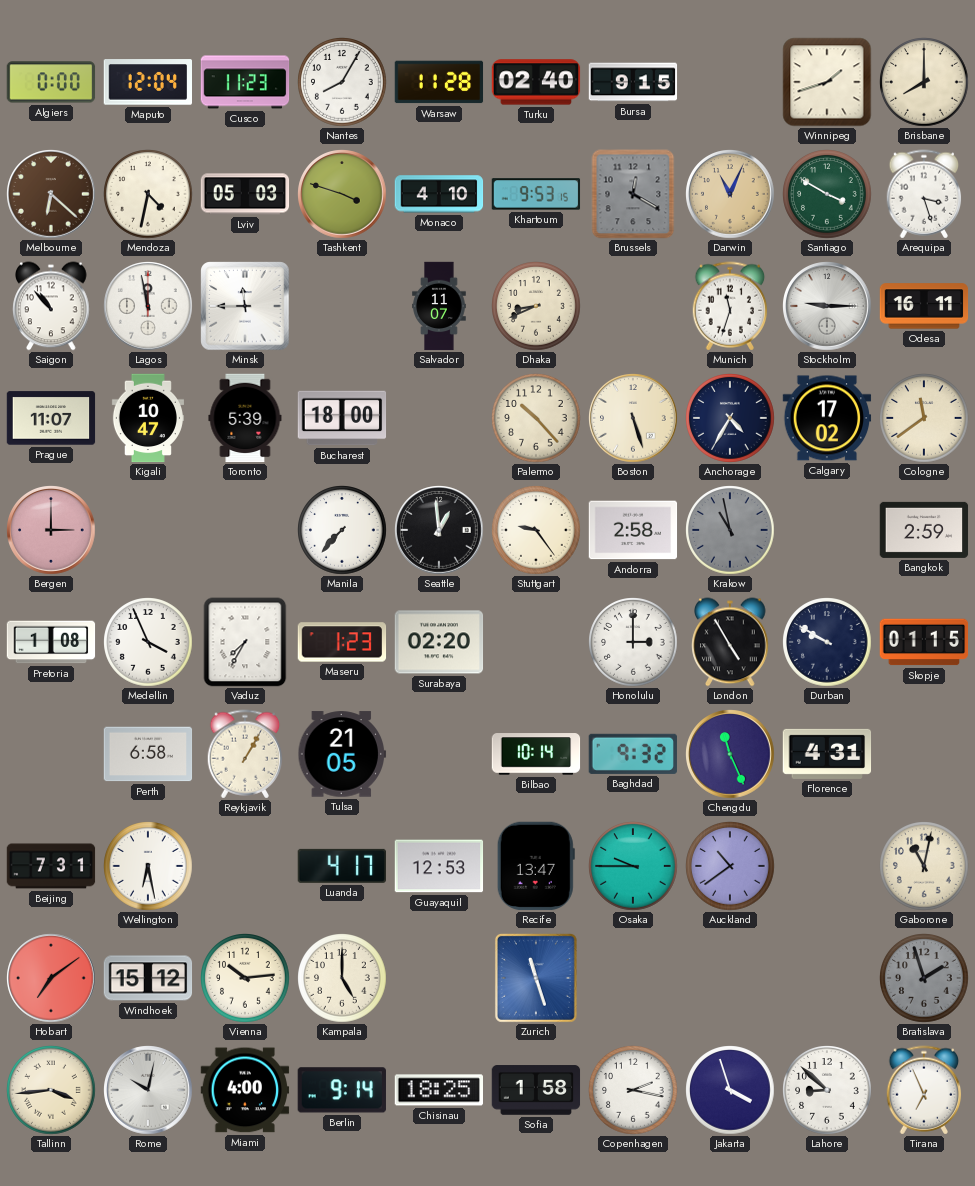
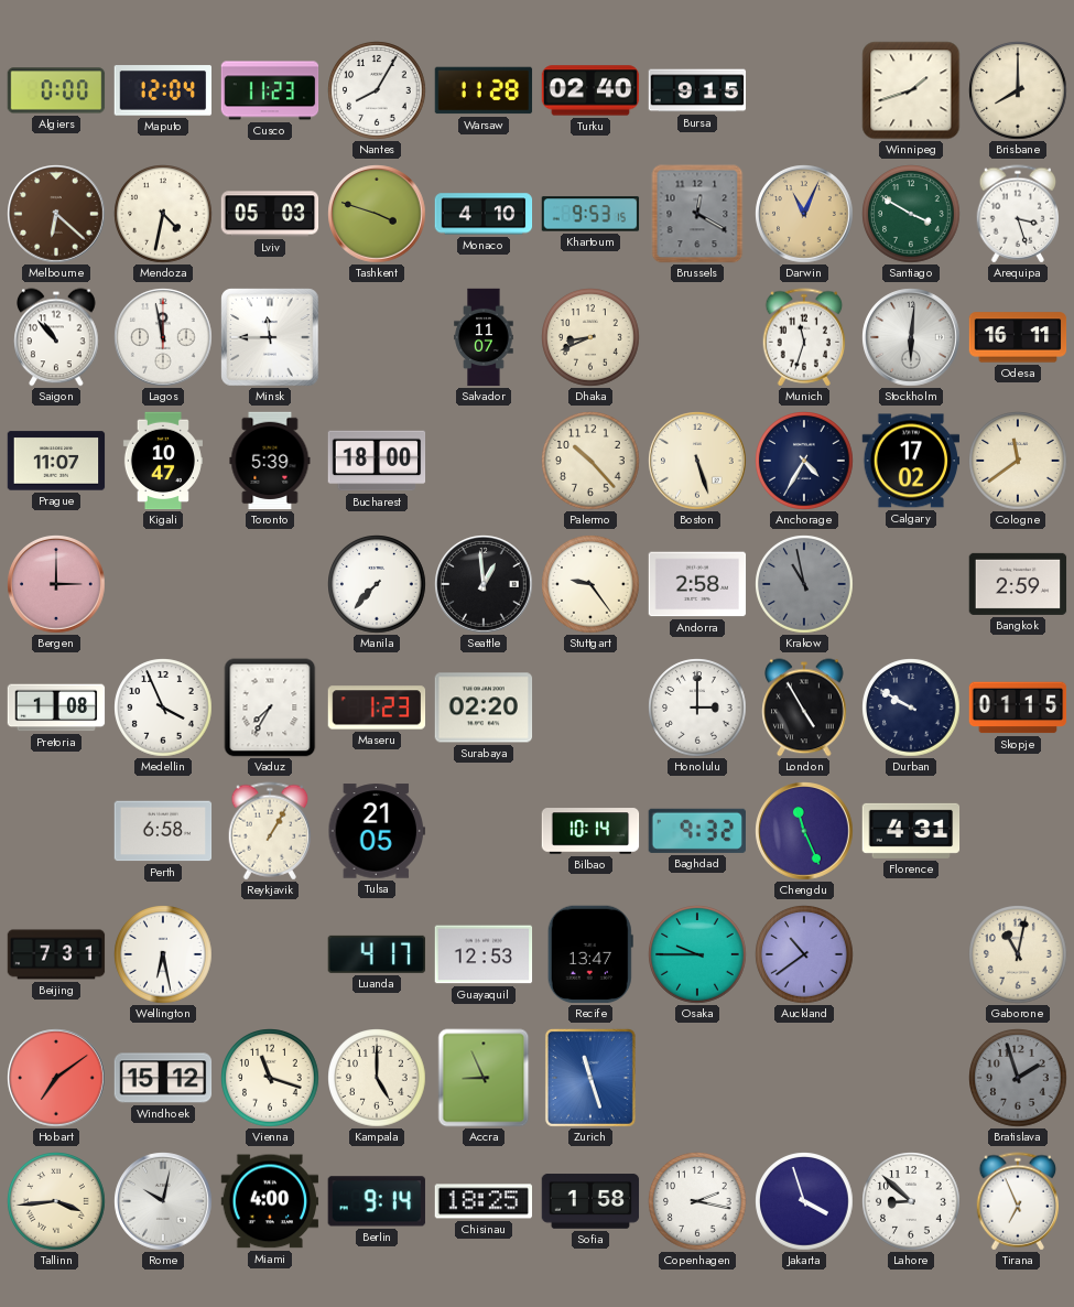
Stockholm: 9:15 -> 6:01
Vienna: 10:14 -> 11:18
Accra: none -> 8:56
